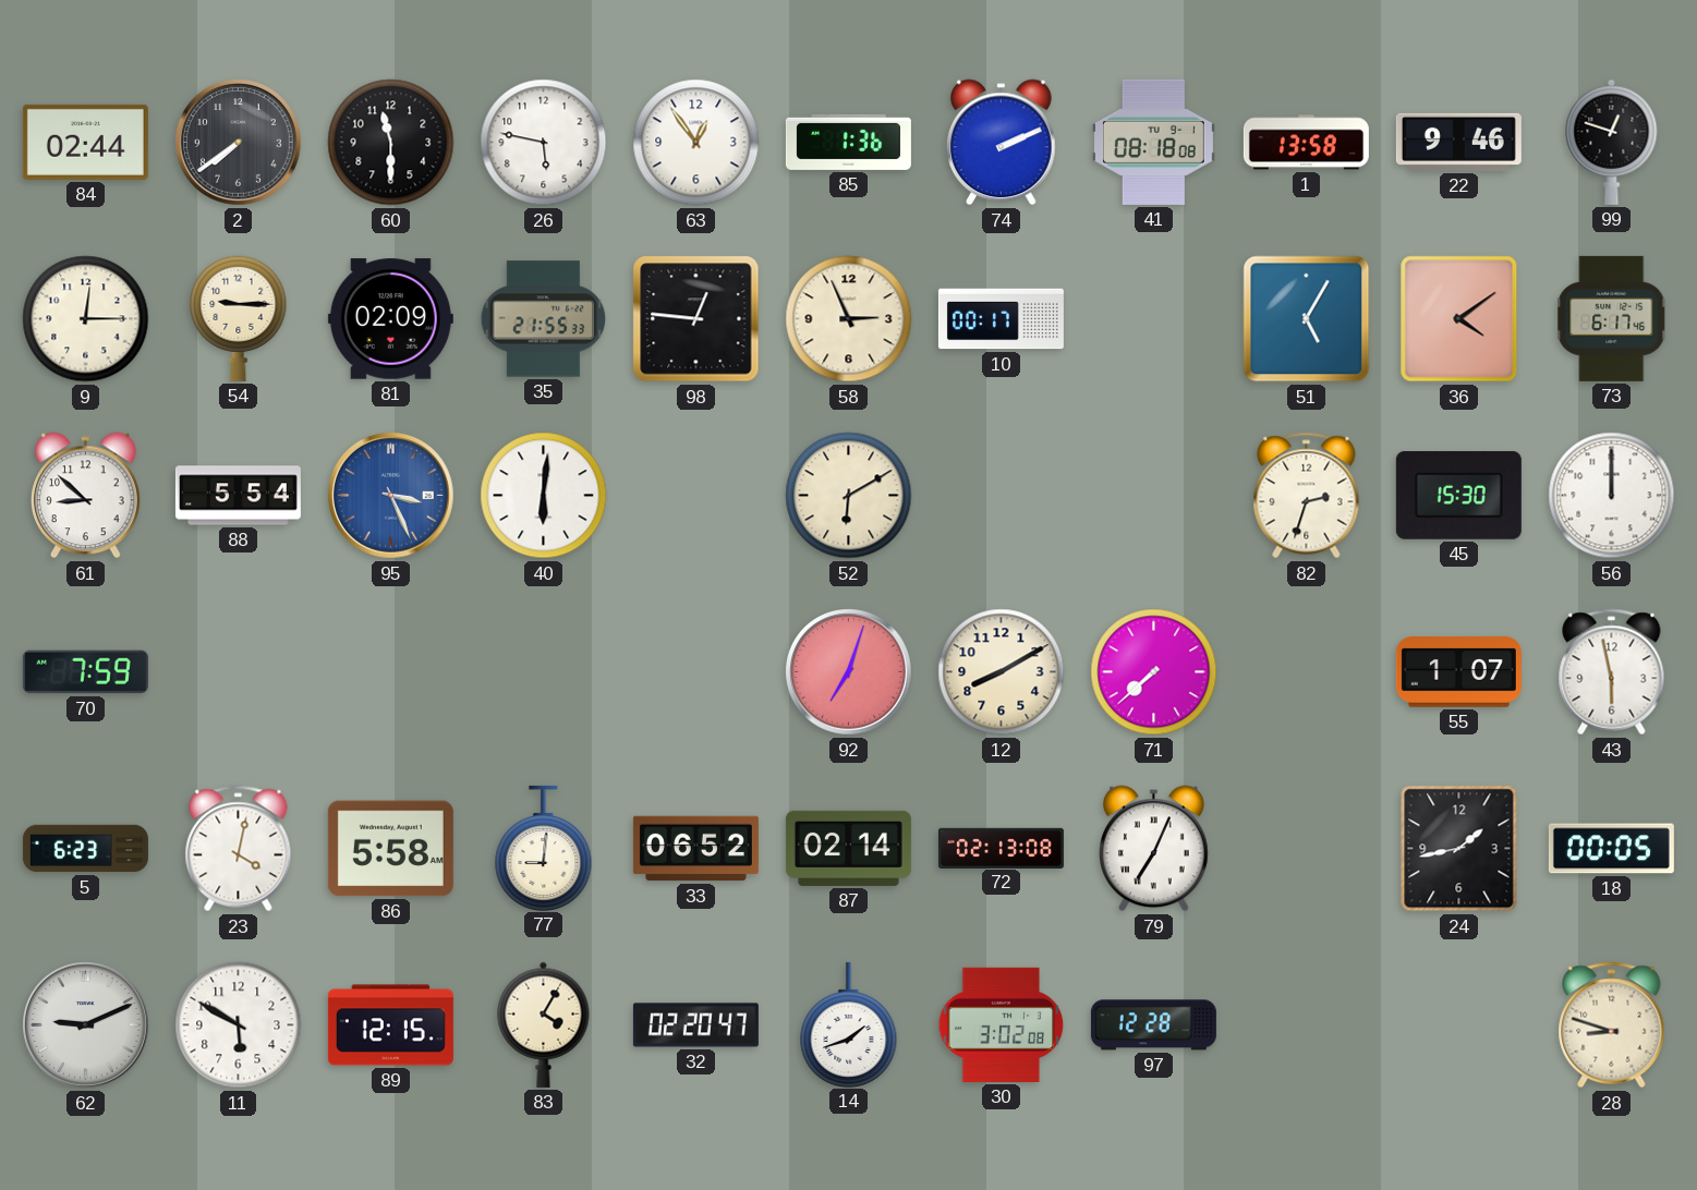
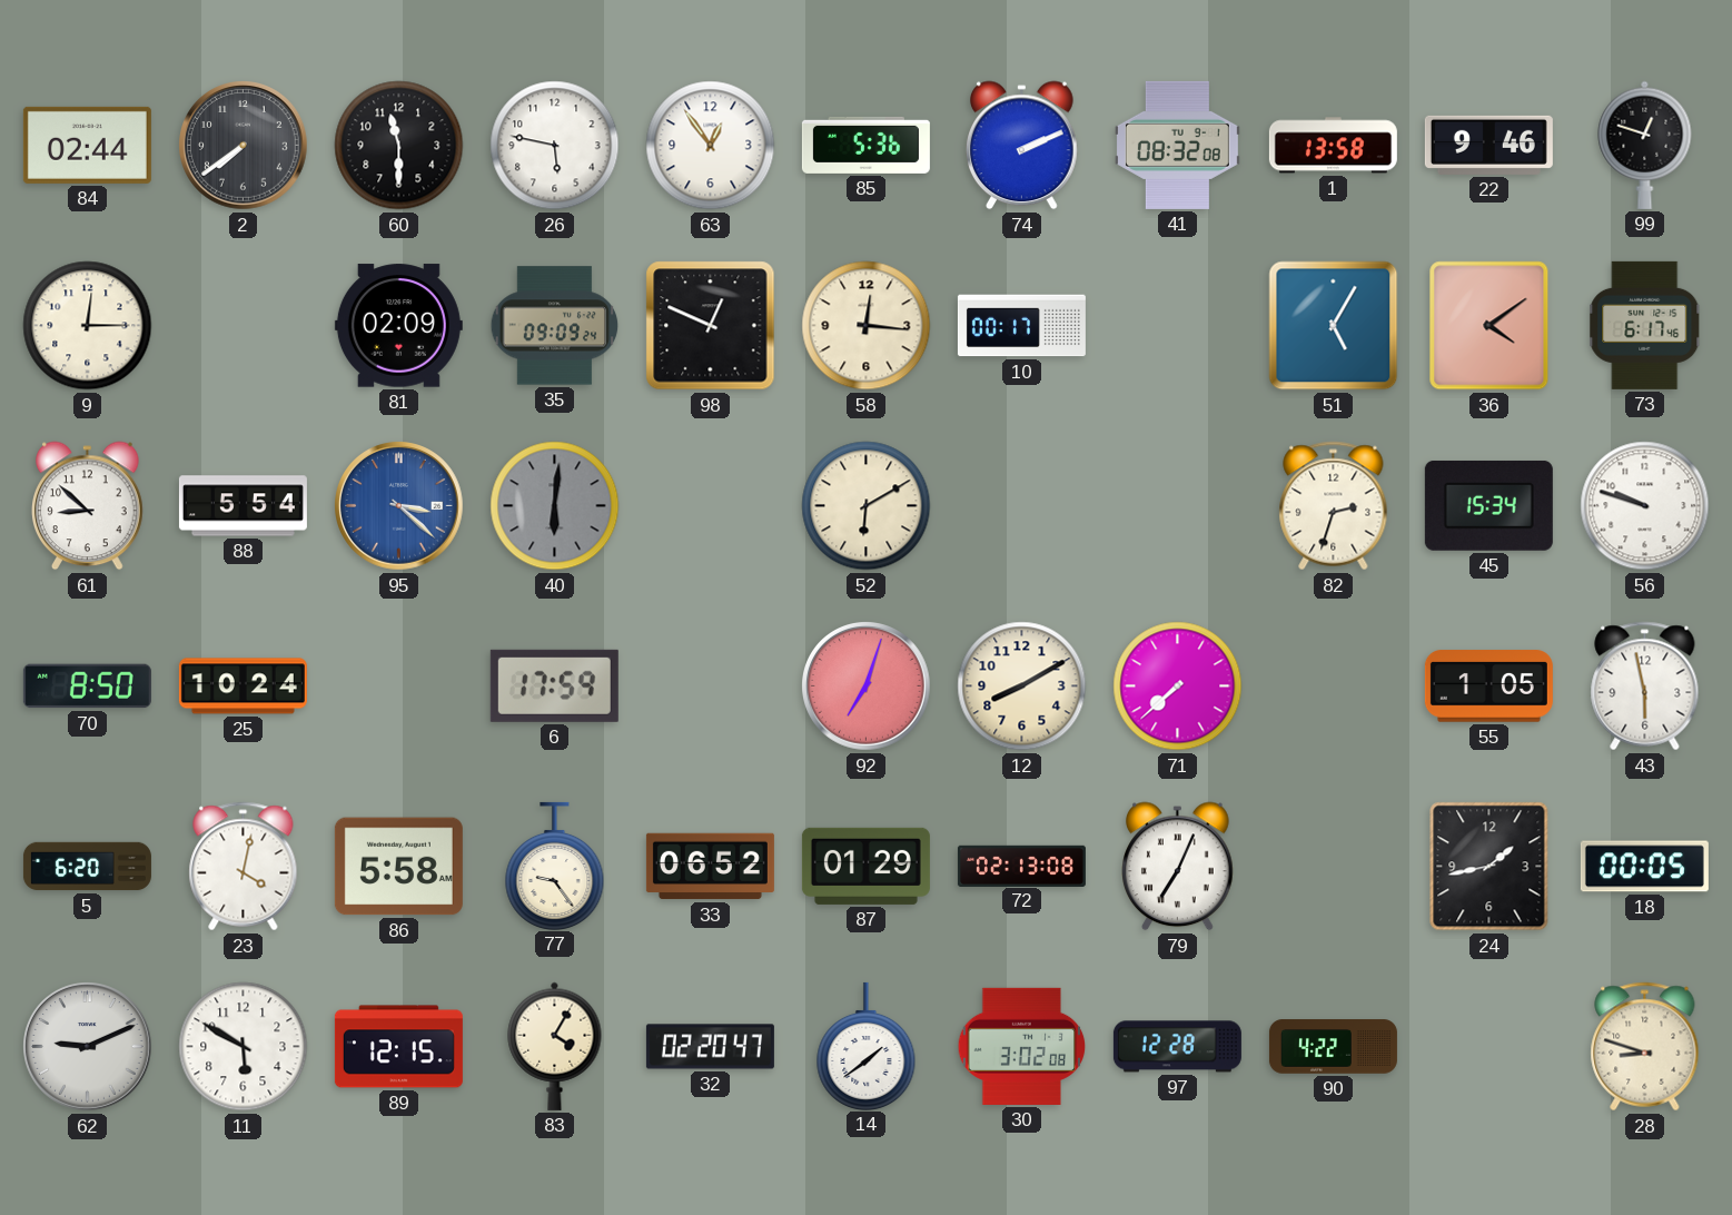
85: 1:36 -> 5:36
41: 08:18 -> 08:32
54: 9:15 -> none
35: 21:55 -> 09:09
98: 12:46 -> 12:49
58: 2:56 -> 12:16
95: 3:26 -> 3:22
40 dial: white -> grey
45: 15:30 -> 15:34
56: 12:00 -> 9:48
70: 7:59 -> 8:50
25: none -> 10:24
6: none -> 17:59
55: 1:07 -> 1:05
5: 6:23 -> 6:20
77: 9:01 -> 9:24
87: 02:14 -> 01:29
14: 1:42 -> 1:39
90: none -> 4:22
